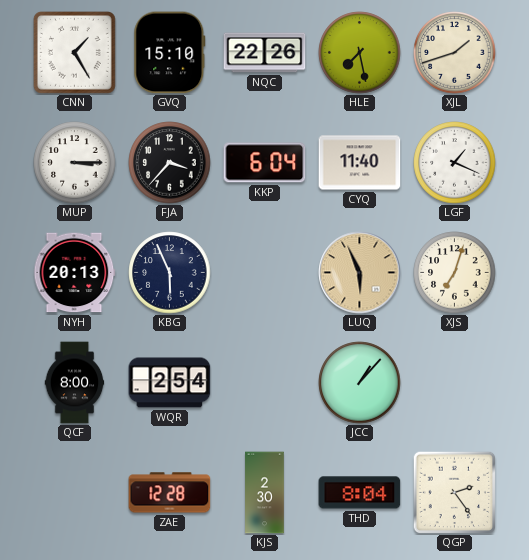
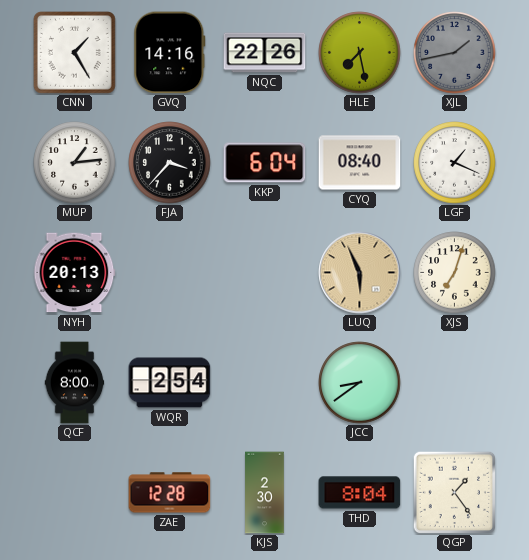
GVQ: 15:10 -> 14:16
XJL: 1:42 -> 1:43
XJL dial: cream -> grey
MUP: 3:15 -> 1:14
CYQ: 11:40 -> 08:40
KBG: 5:56 -> none
JCC: 1:07 -> 8:39
QGP: 2:24 -> 1:24
